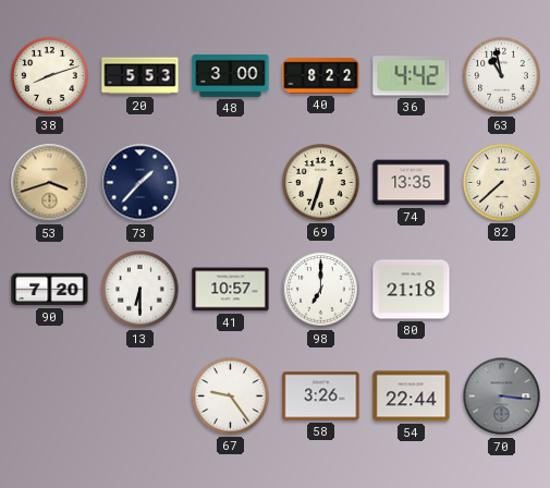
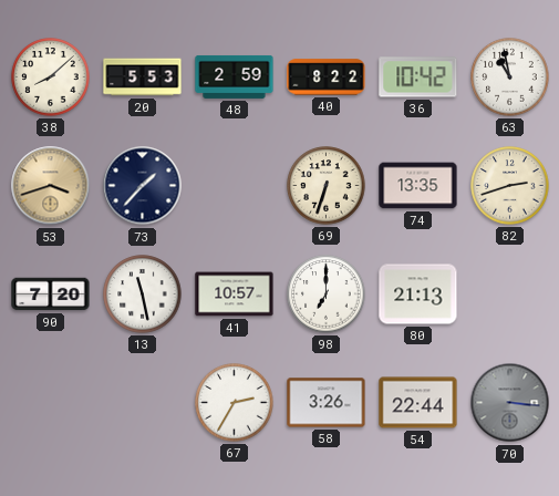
38: 8:12 -> 8:08
48: 3:00 -> 2:59
36: 4:42 -> 10:42
82: 7:38 -> 2:42
13: 6:30 -> 11:28
80: 21:18 -> 21:13
67: 9:24 -> 2:35
